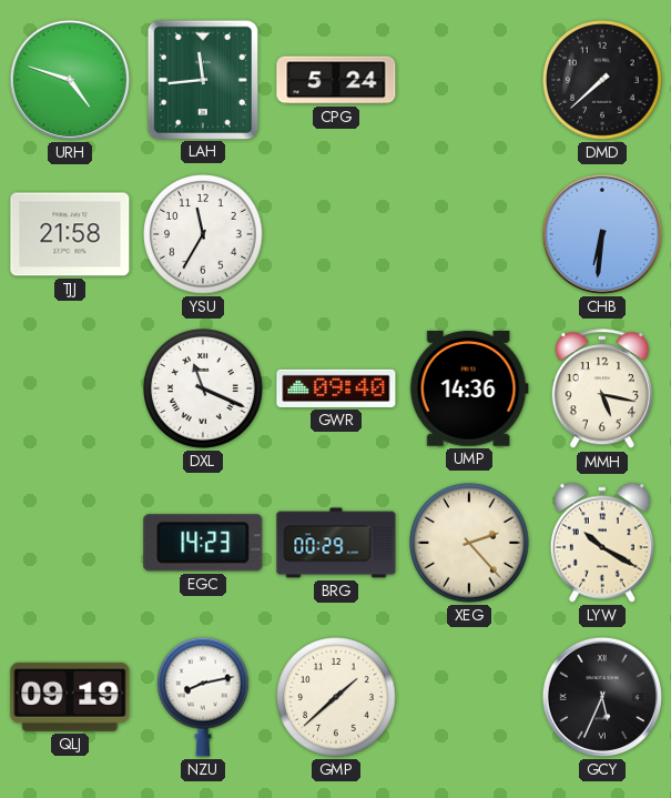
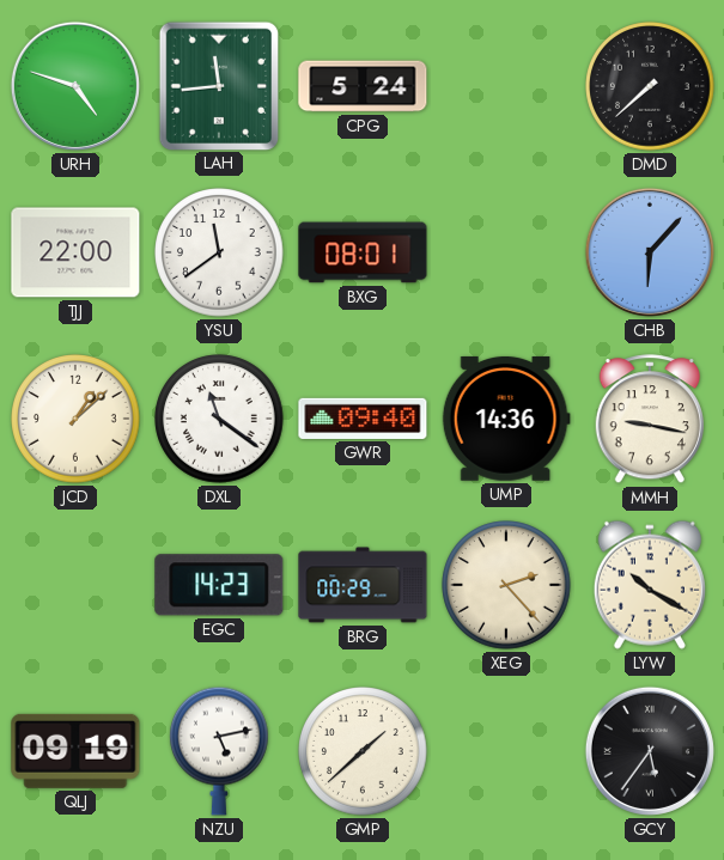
TJJ: 21:58 -> 22:00
YSU: 11:35 -> 11:39
BXG: none -> 08:01
CHB: 6:31 -> 6:07
JCD: none -> 1:08
DXL: 11:19 -> 11:21
MMH: 5:17 -> 9:17
NZU: 8:13 -> 5:13
GCY: 5:34 -> 5:36
